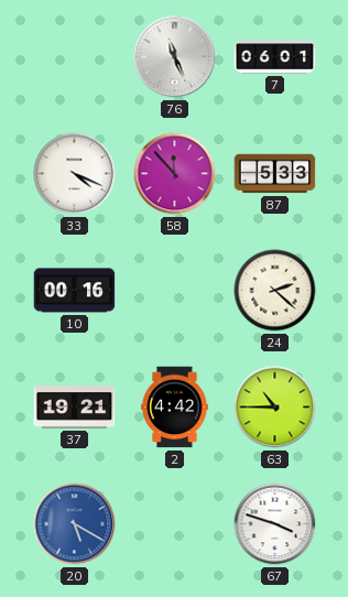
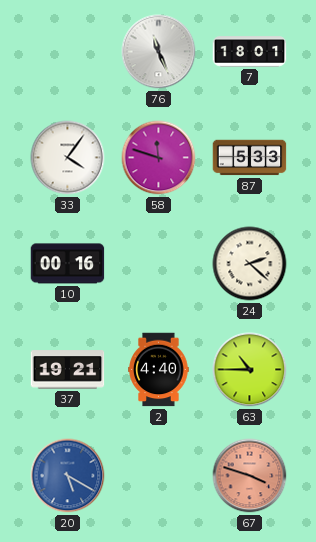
7: 06:01 -> 18:01
33: 4:19 -> 4:06
58: 11:53 -> 11:48
2: 4:42 -> 4:40
67 dial: white -> salmon
